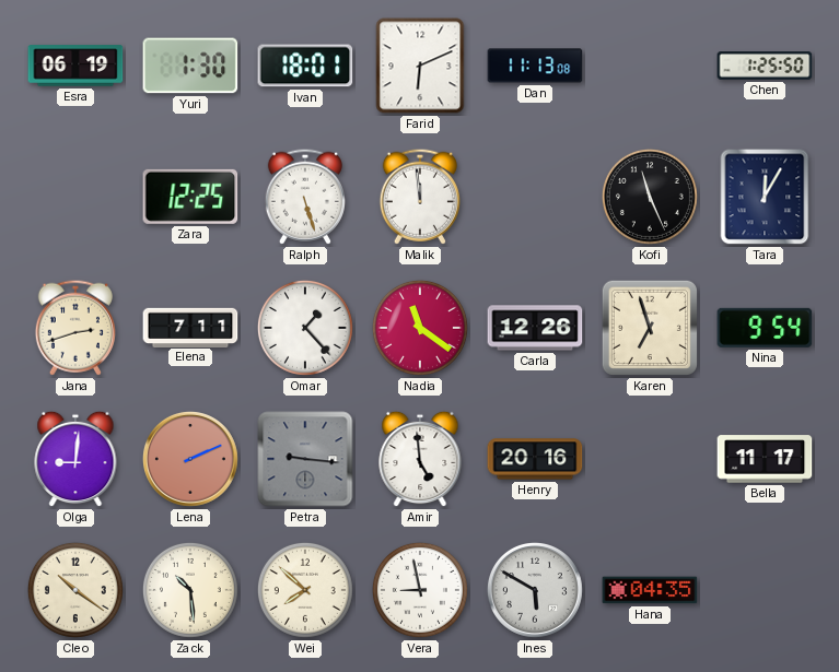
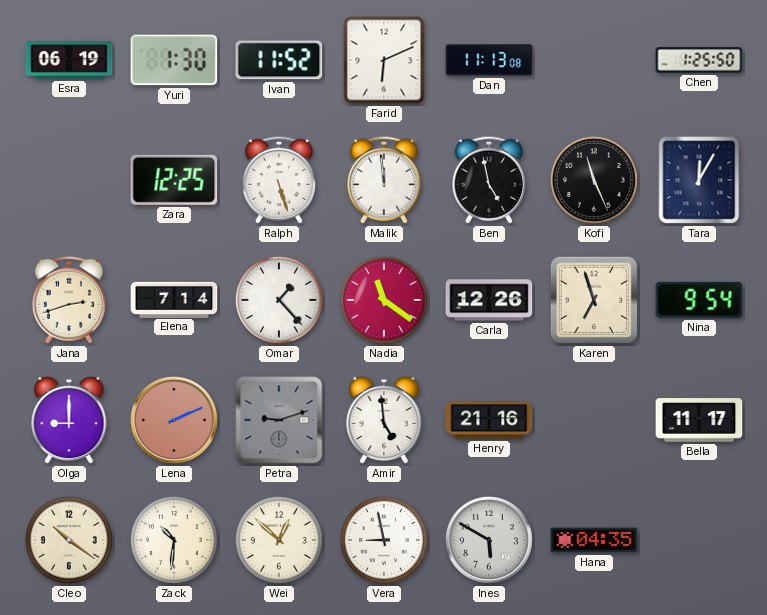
Ivan: 18:01 -> 11:52
Ben: none -> 4:58
Elena: 7:11 -> 7:14
Olga: 9:01 -> 9:00
Petra: 9:16 -> 9:12
Henry: 20:16 -> 21:16
Zack: 10:29 -> 10:31
Wei: 7:52 -> 12:52
